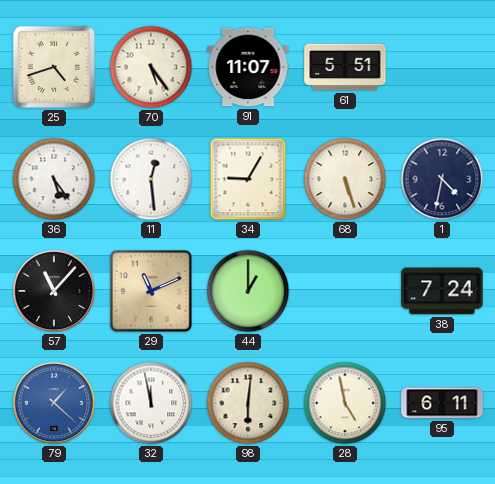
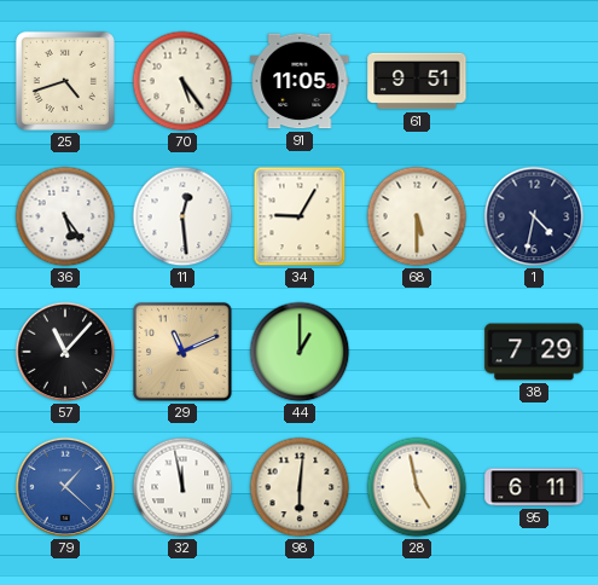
91: 11:07 -> 11:05
61: 5:51 -> 9:51
68: 5:27 -> 5:30
38: 7:24 -> 7:29
